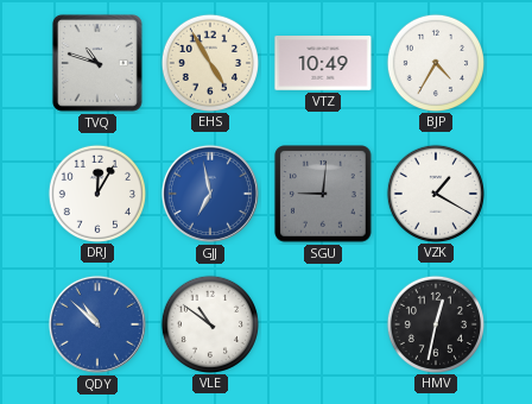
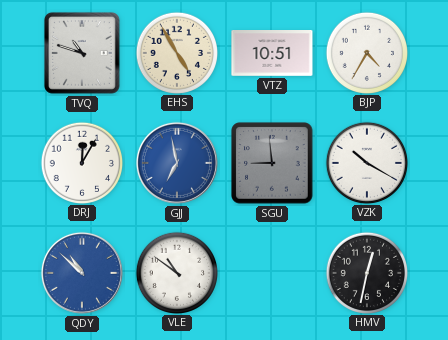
VTZ: 10:49 -> 10:51
SGU: 9:01 -> 8:59
VZK: 1:20 -> 10:20
